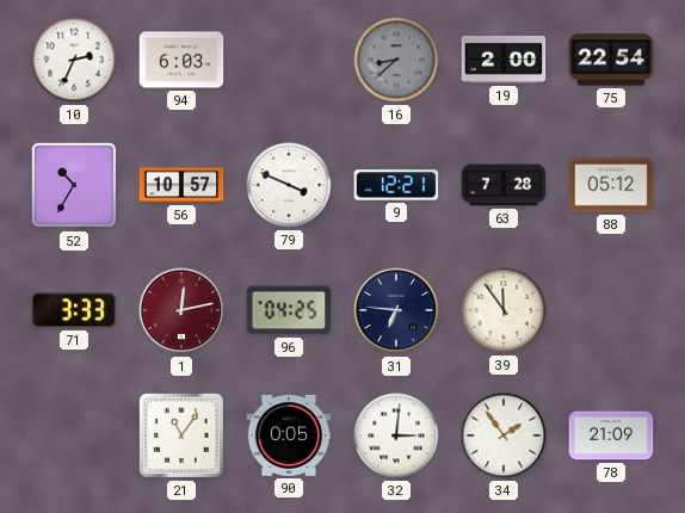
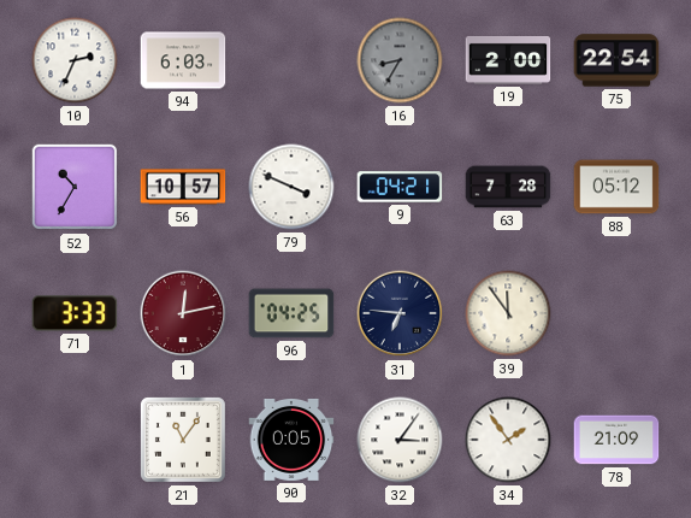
16: 8:38 -> 8:35
9: 12:21 -> 04:21
32: 3:01 -> 3:06
